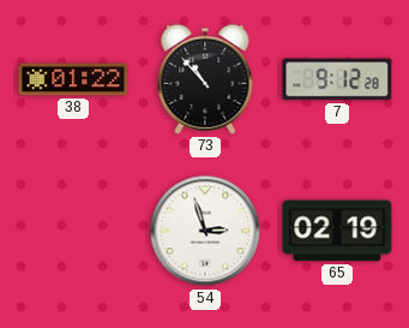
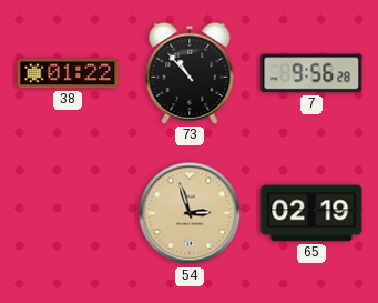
7: 9:12 -> 9:56
54 dial: white -> champagne
